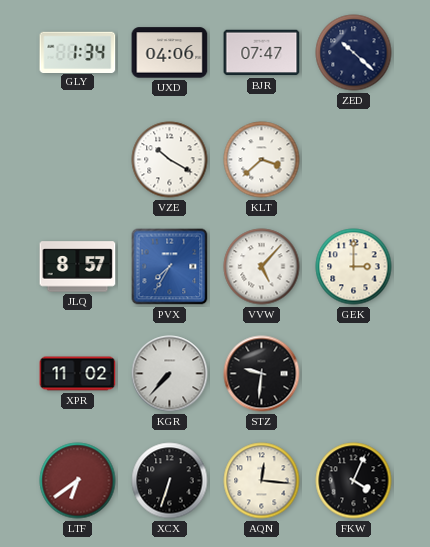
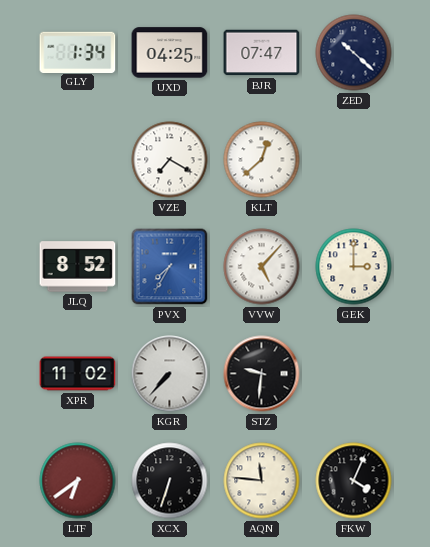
UXD: 04:06 -> 04:25
VZE: 10:20 -> 7:20
KLT: 3:38 -> 12:38
JLQ: 8:57 -> 8:52
AQN: 12:16 -> 11:46
